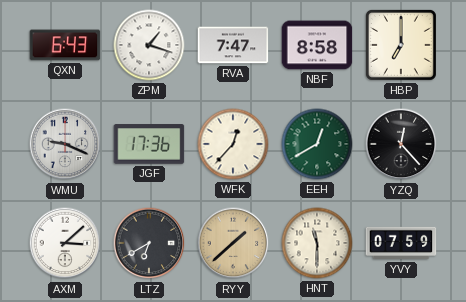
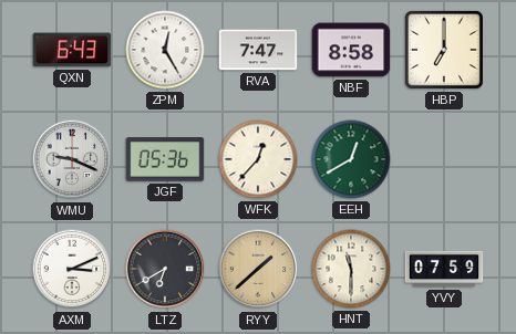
ZPM: 1:18 -> 12:25
JGF: 17:36 -> 05:36
YZQ: 12:23 -> none
AXM: 3:08 -> 3:11
